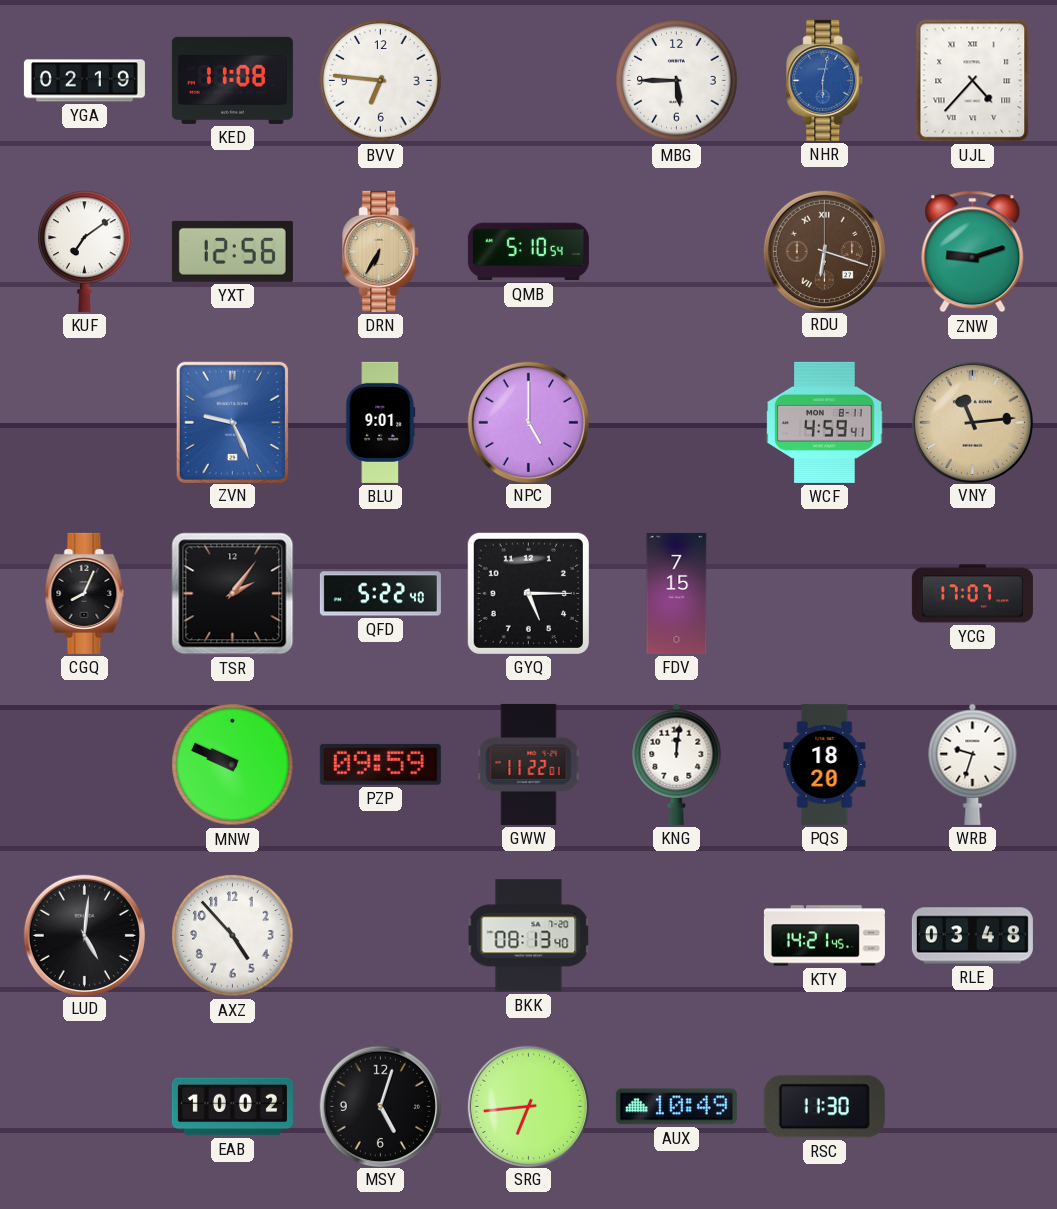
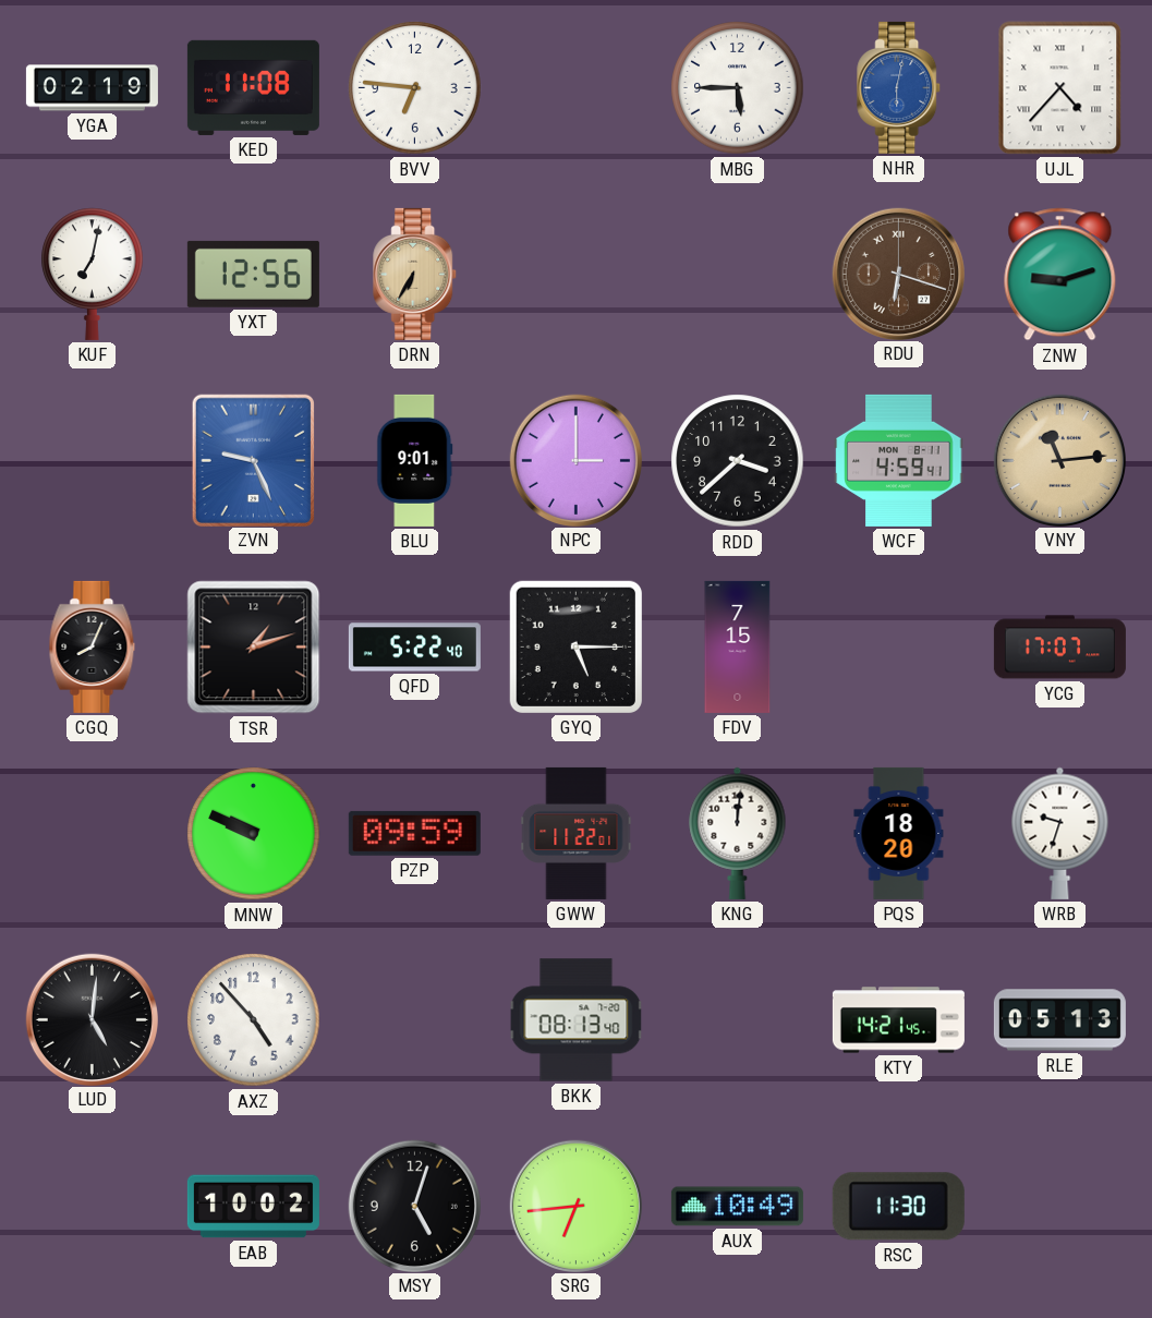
KUF: 7:09 -> 7:02
QMB: 5:10 -> none
NPC: 5:00 -> 3:00
RDD: none -> 3:38
TSR: 2:06 -> 1:12
RLE: 03:48 -> 05:13
